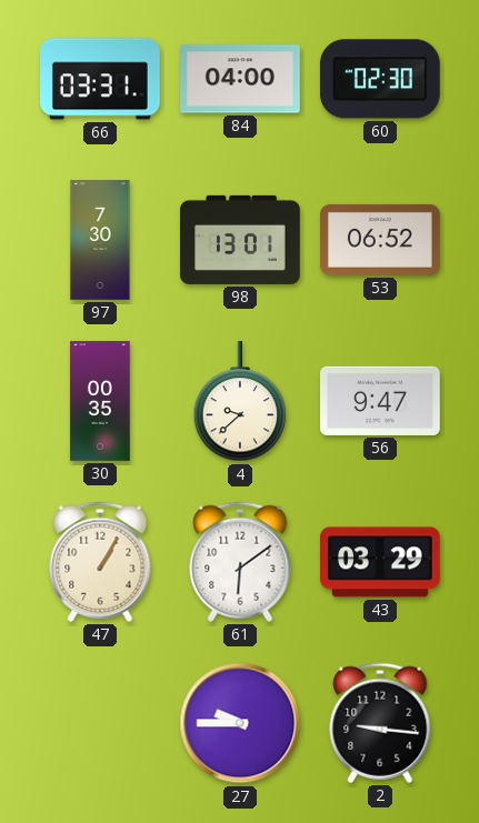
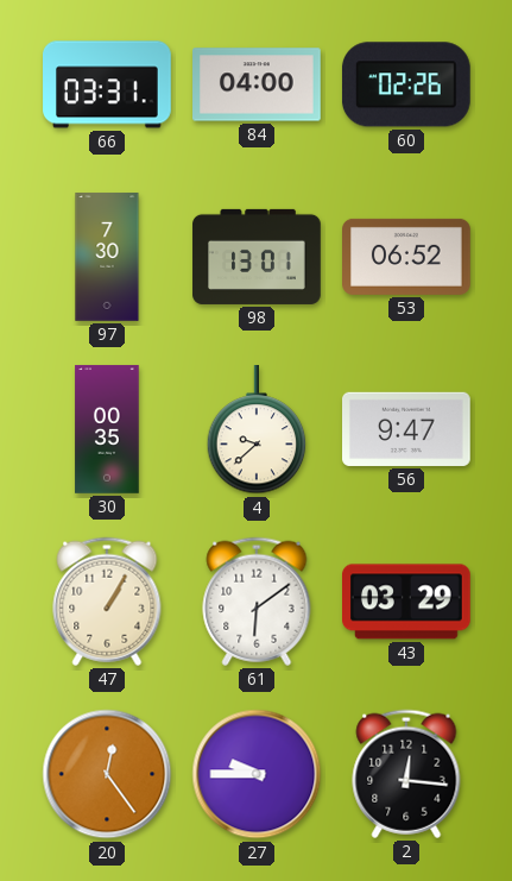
60: 02:30 -> 02:26
20: none -> 12:24
2: 9:16 -> 12:16
